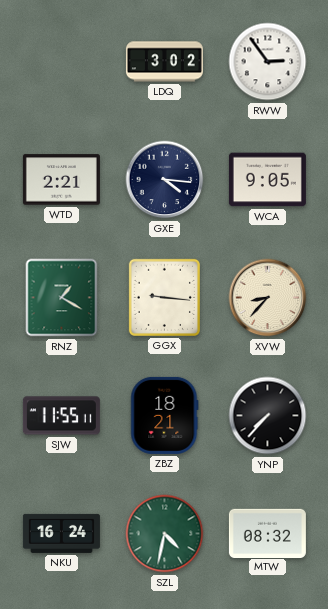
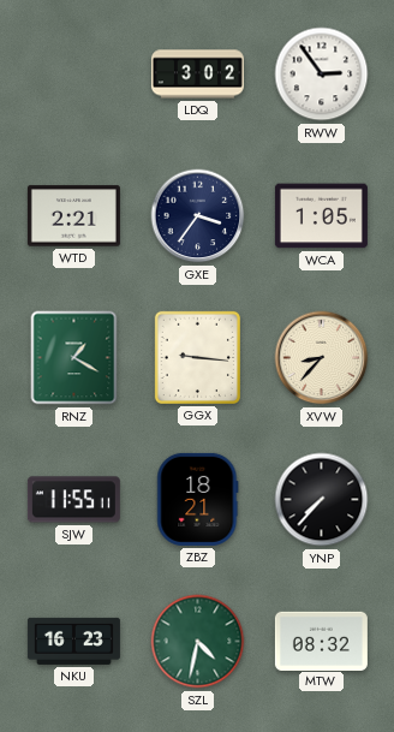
GXE: 4:16 -> 3:36
WCA: 9:05 -> 1:05
NKU: 16:24 -> 16:23
